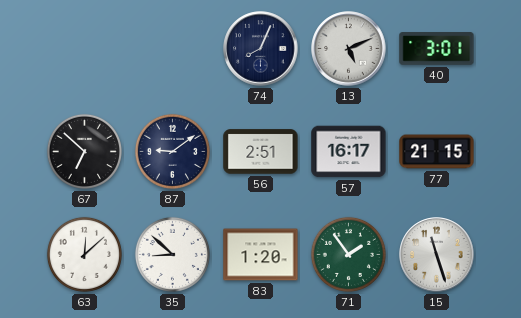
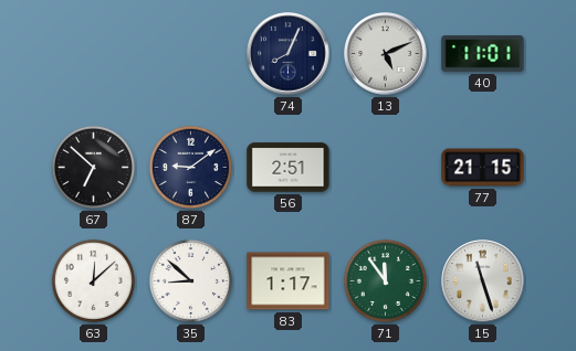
40: 3:01 -> 11:01
57: 16:17 -> none
83: 1:20 -> 1:17
71: 1:54 -> 11:54
